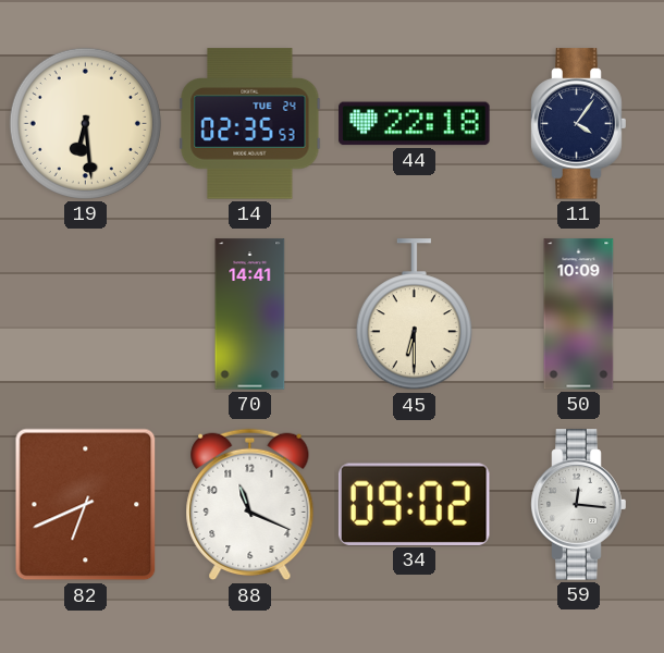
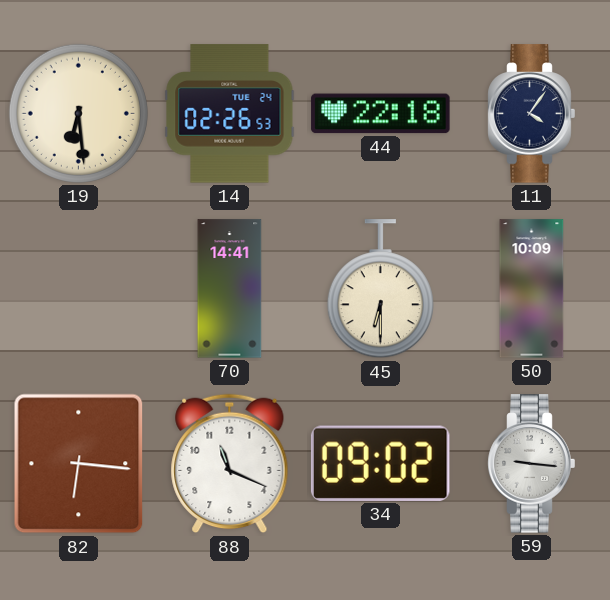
14: 02:35 -> 02:26
82: 6:41 -> 6:16
59: 12:16 -> 9:16
